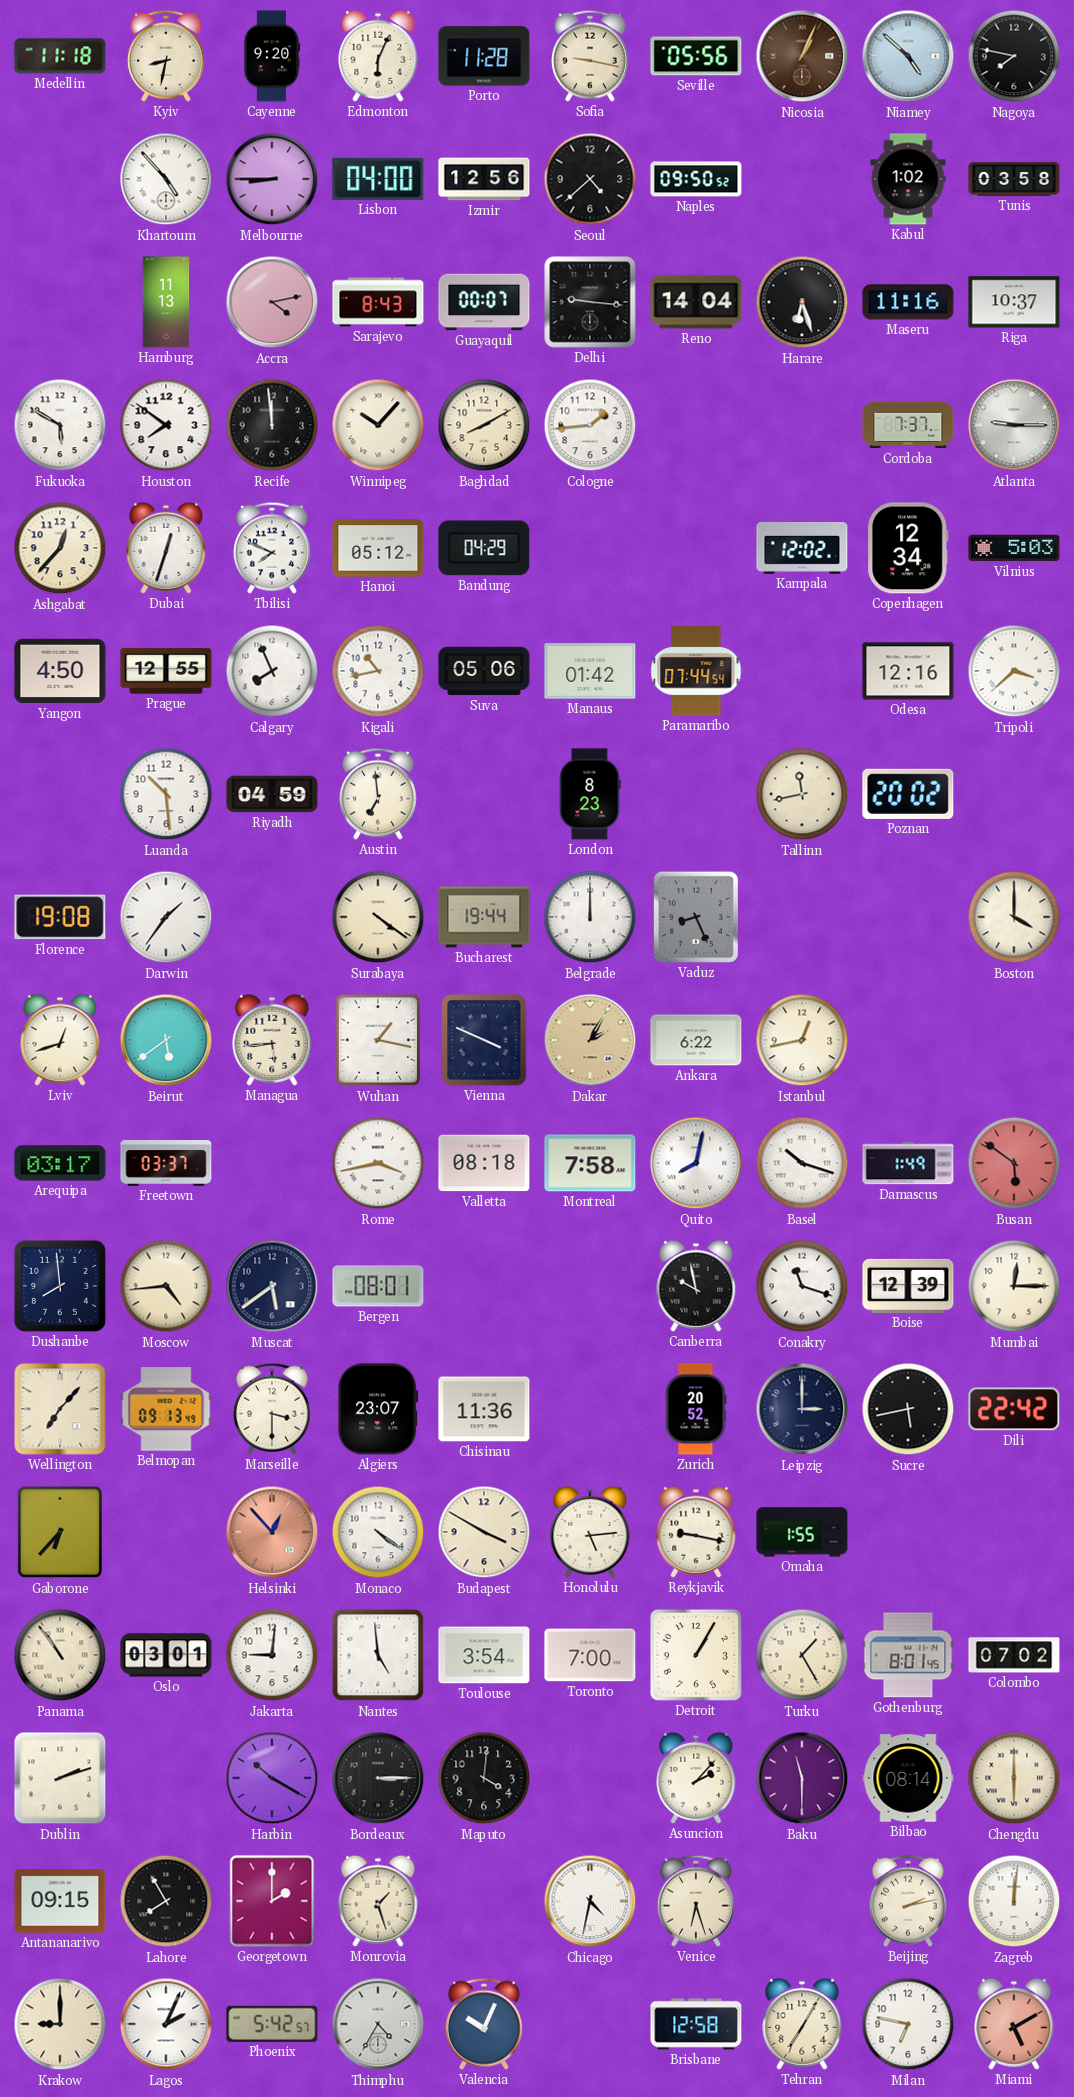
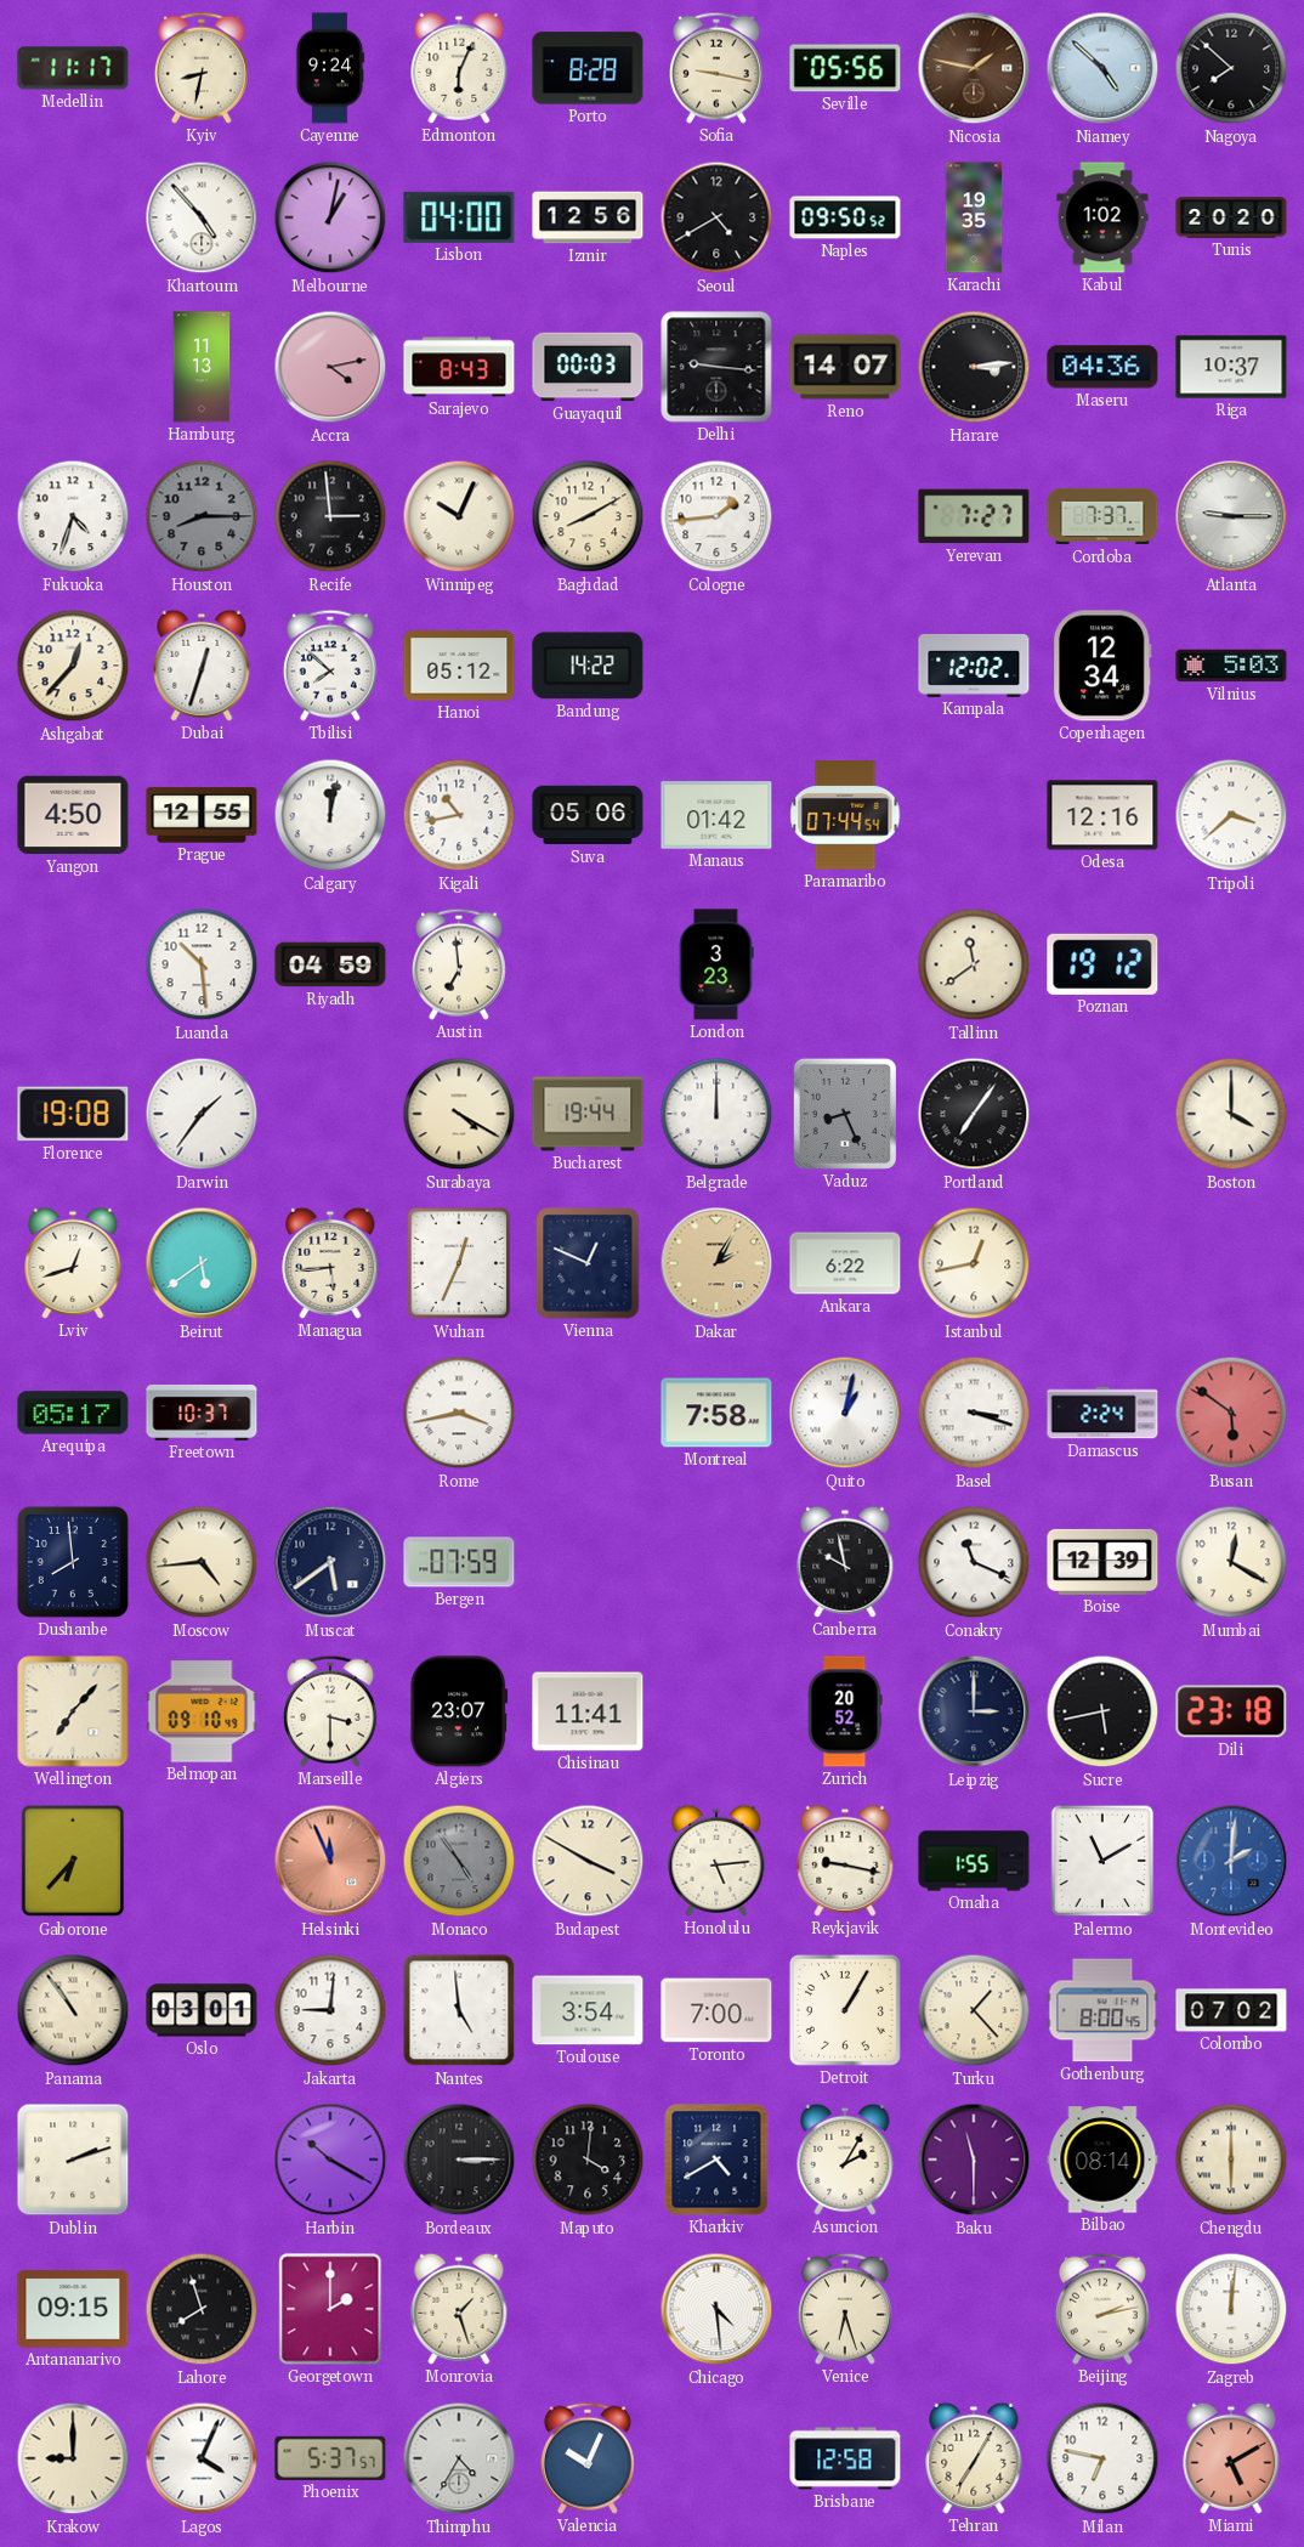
Medellin: 11:18 -> 11:17
Cayenne: 9:20 -> 9:24
Porto: 11:28 -> 8:28
Nicosia: 1:04 -> 1:47
Nagoya: 7:47 -> 7:52
Melbourne: 8:45 -> 1:02
Seoul: 4:38 -> 4:40
Karachi: none -> 19:35
Tunis: 03:58 -> 20:20
Guayaquil: 00:07 -> 00:03
Reno: 14:04 -> 14:07
Harare: 6:27 -> 3:14
Maseru: 11:16 -> 04:36
Fukuoka: 5:50 -> 4:33
Houston: 7:51 -> 8:15
Houston dial: white -> grey
Recife: 11:59 -> 2:59
Winnipeg: 10:07 -> 10:04
Yerevan: none -> 7:27
Tbilisi: 7:49 -> 7:52
Bandung: 04:29 -> 14:22
Calgary: 7:56 -> 12:02
London: 8:23 -> 3:23
Tallinn: 11:43 -> 11:39
Poznan: 20:02 -> 19:12
Surabaya: 4:21 -> 4:20
Portland: none -> 7:06
Wuhan: 1:17 -> 12:34
Vienna: 3:49 -> 12:49
Arequipa: 03:17 -> 05:17
Freetown: 03:37 -> 10:37
Valletta: 08:18 -> none
Quito: 8:02 -> 1:02
Basel: 10:18 -> 3:18
Damascus: 1:49 -> 2:24
Bergen: 08:01 -> 07:59
Conakry: 11:18 -> 11:19
Mumbai: 12:15 -> 12:20
Belmopan: 09:13 -> 09:10
Chisinau: 11:36 -> 11:41
Dili: 22:42 -> 23:18
Helsinki: 12:53 -> 11:56
Monaco: 4:21 -> 4:54
Monaco dial: white -> grey
Palermo: none -> 11:10
Montevideo: none -> 2:01
Turku: 1:25 -> 1:23
Gothenburg: 8:01 -> 8:00
Kharkiv: none -> 4:40
Asuncion: 2:07 -> 2:05
Lahore: 7:55 -> 7:57
Chicago: 4:32 -> 4:29
Lagos: 2:04 -> 4:04
Phoenix: 5:42 -> 5:37
